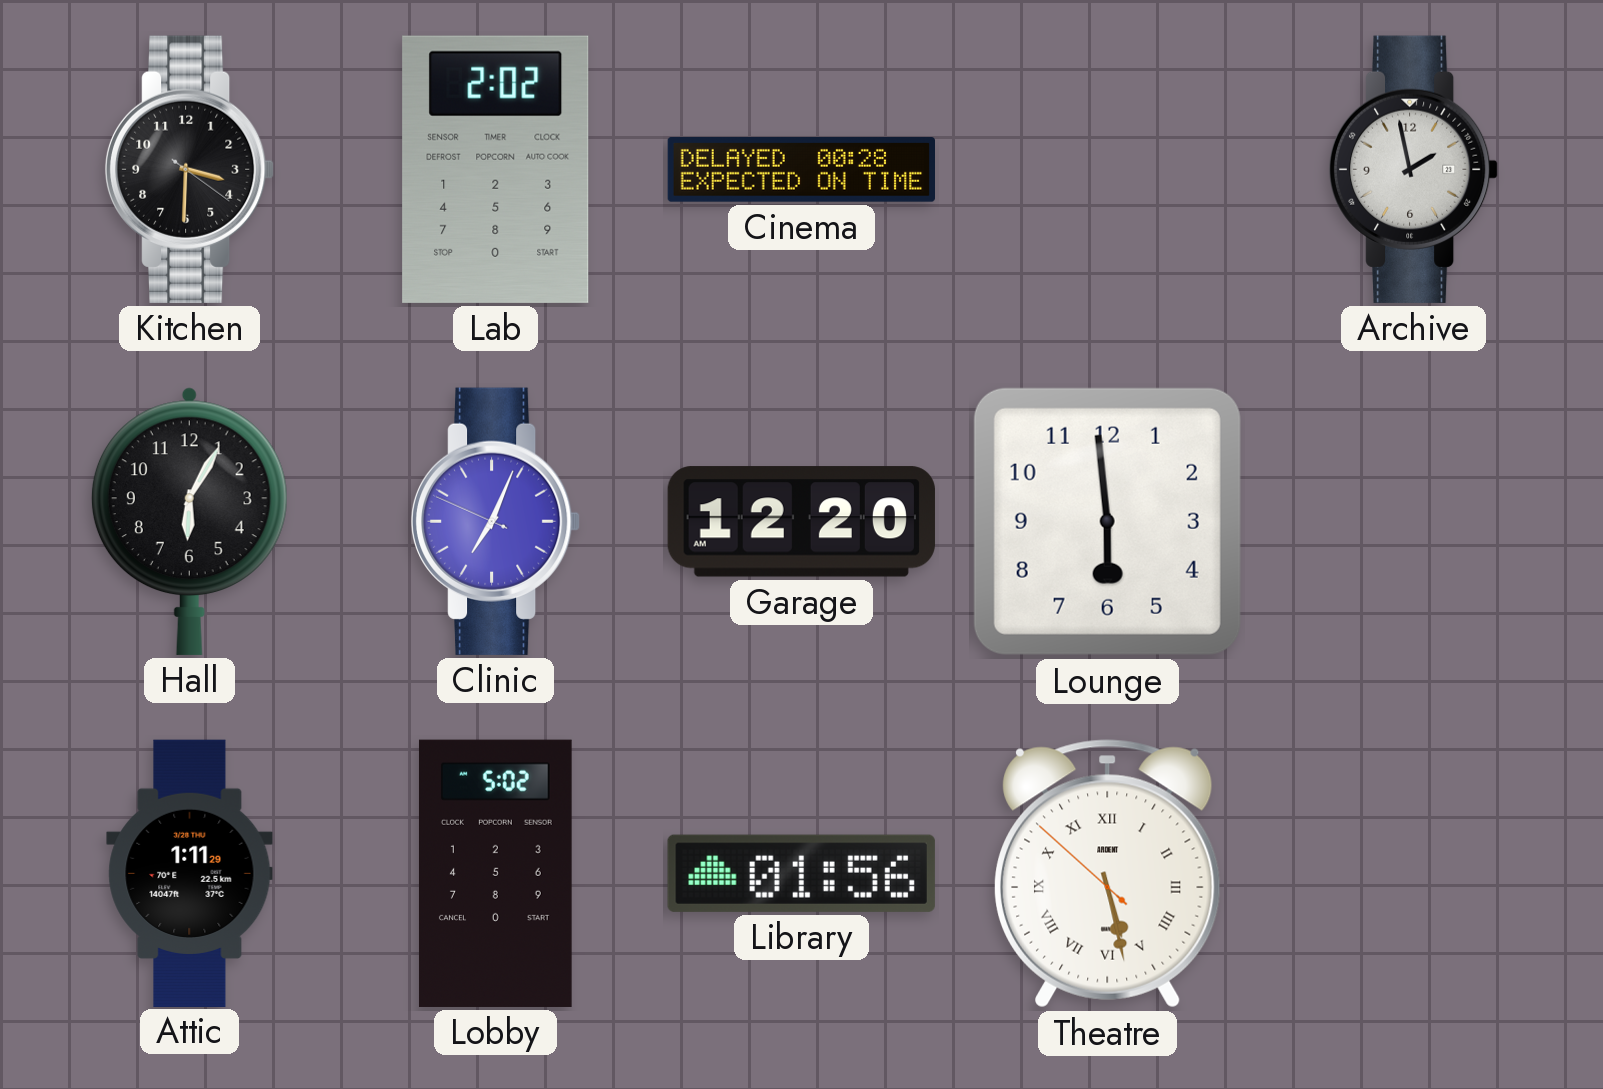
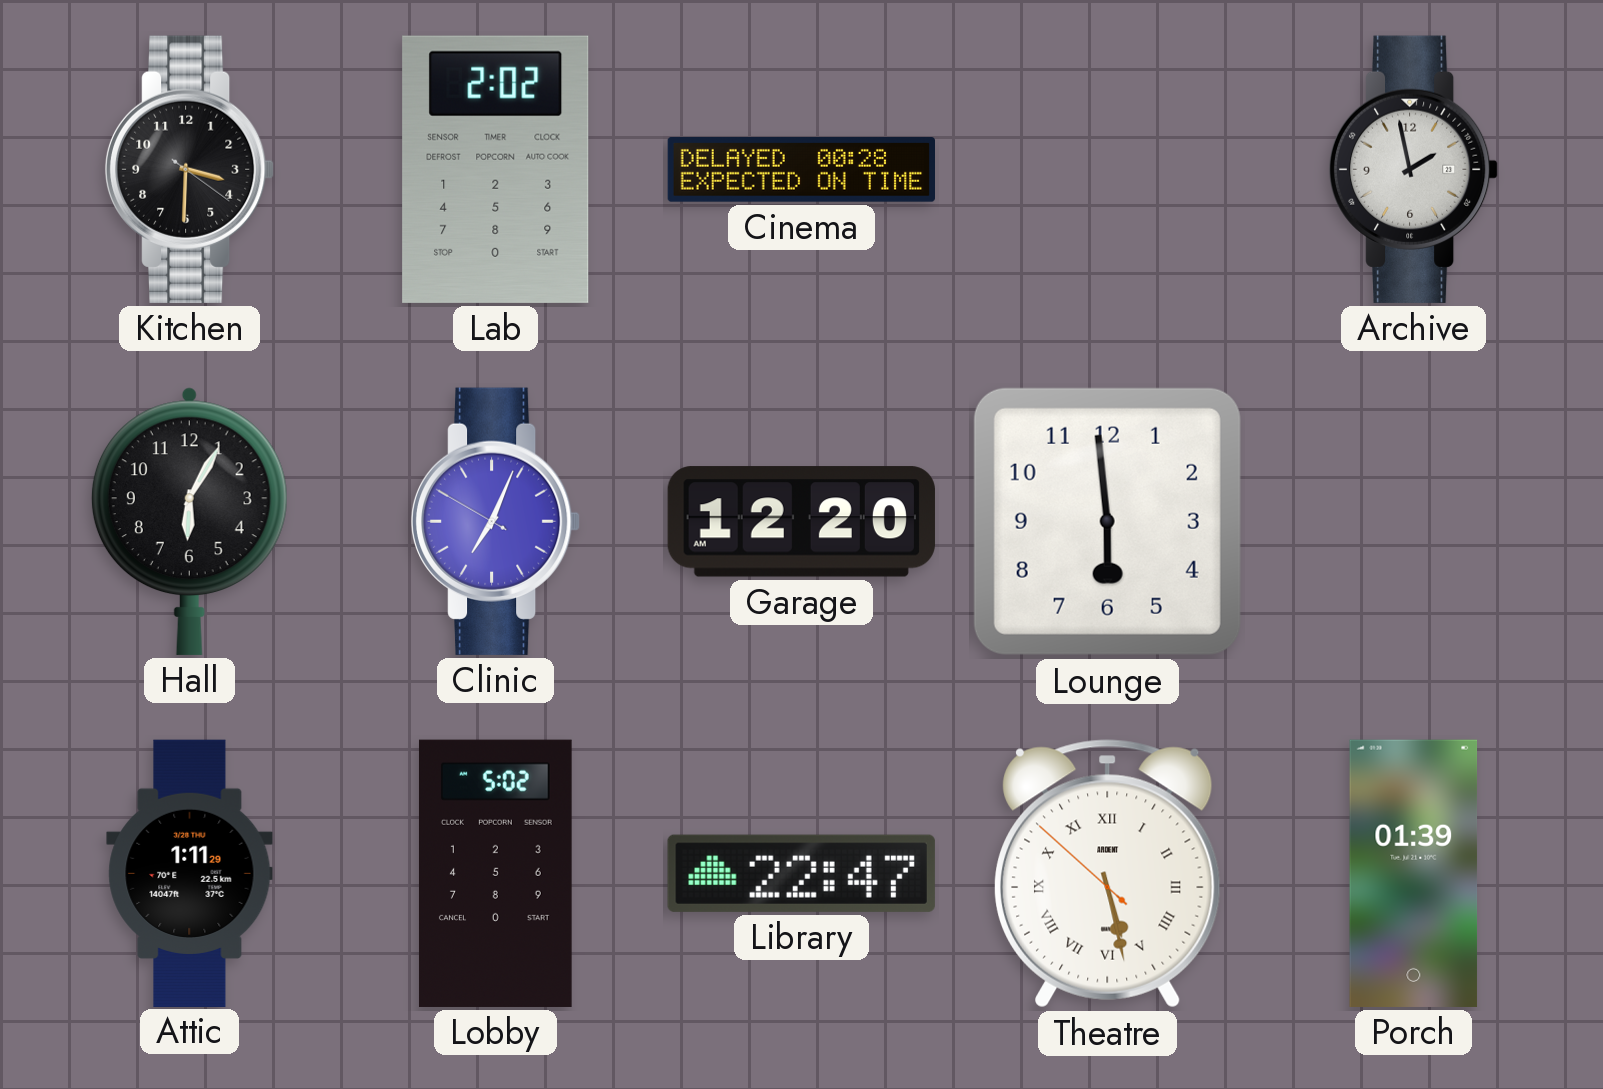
Clinic: 7:03:49 -> 7:03:50
Library: 01:56 -> 22:47
Porch: none -> 01:39
